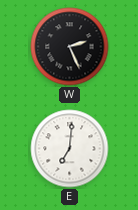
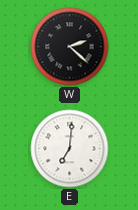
W: 2:26 -> 2:22
